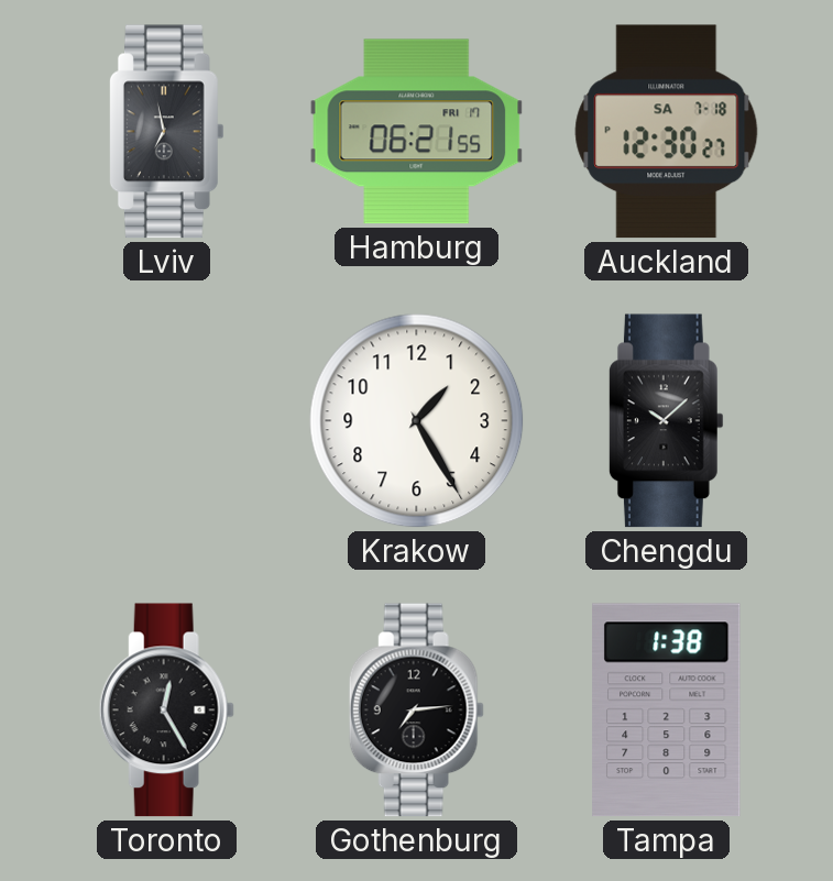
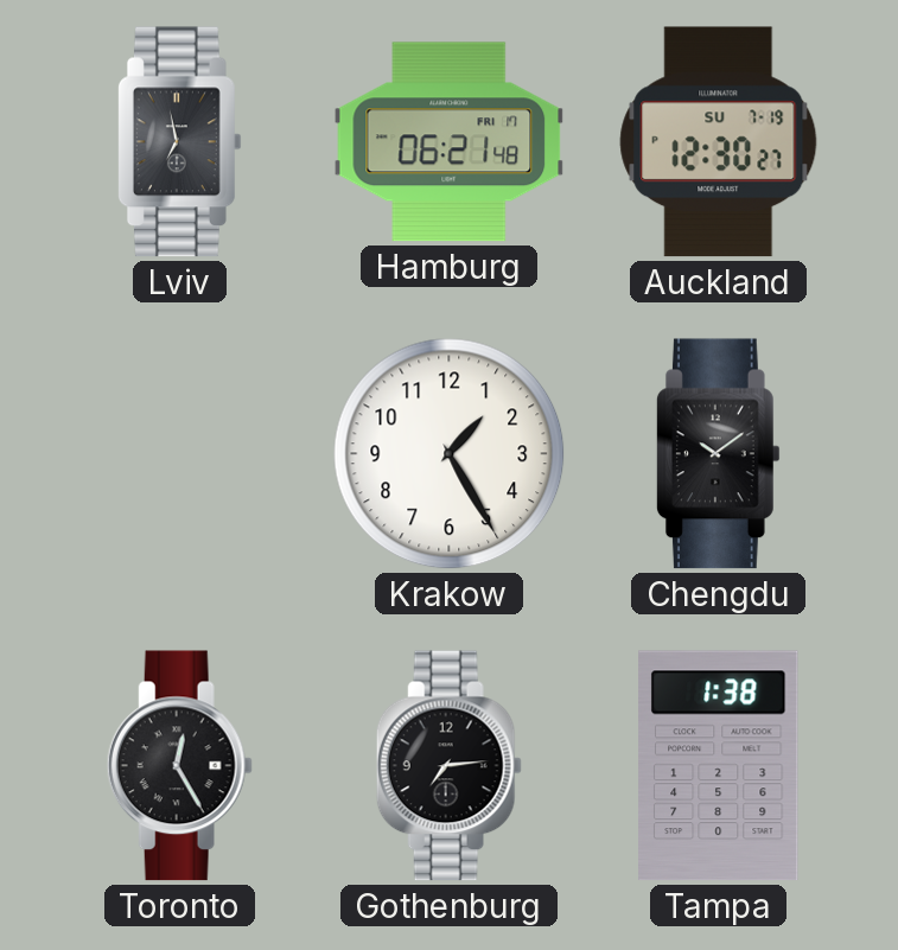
Hamburg: 06:21:55 -> 06:21:48
Auckland date: SA 7-18 -> SU 7-19
Chengdu: 10:08 -> 10:09
